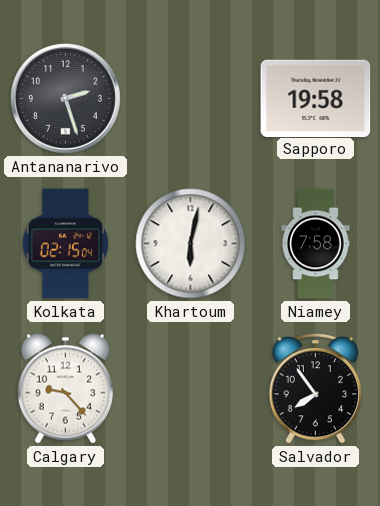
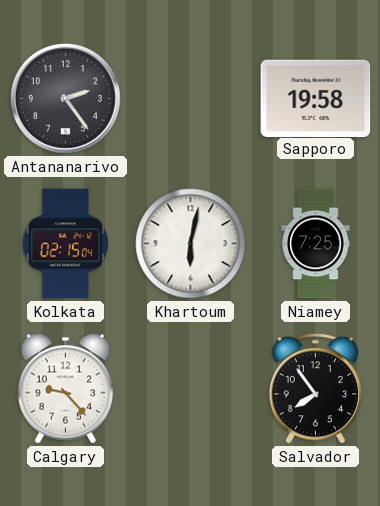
Antananarivo: 2:27 -> 2:24
Niamey: 7:58 -> 7:25
